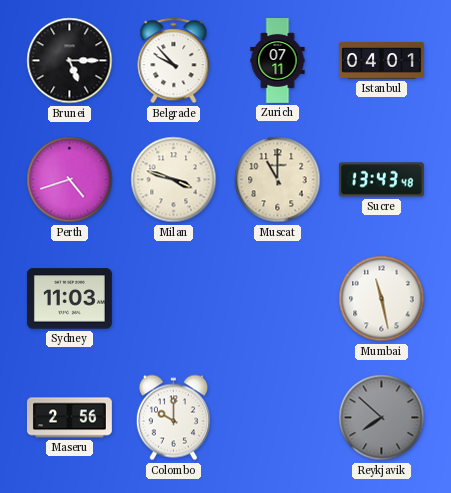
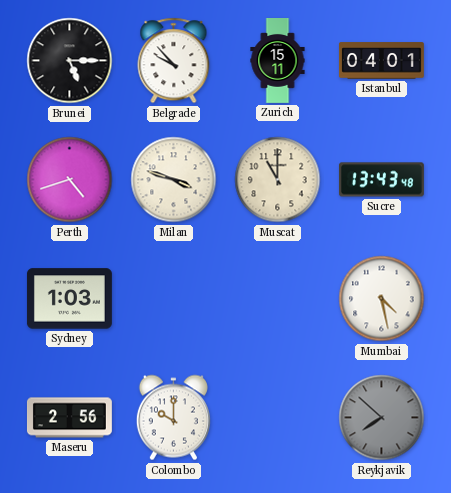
Zurich: 07:11 -> 15:11
Sydney: 11:03 -> 1:03
Mumbai: 11:28 -> 4:28
